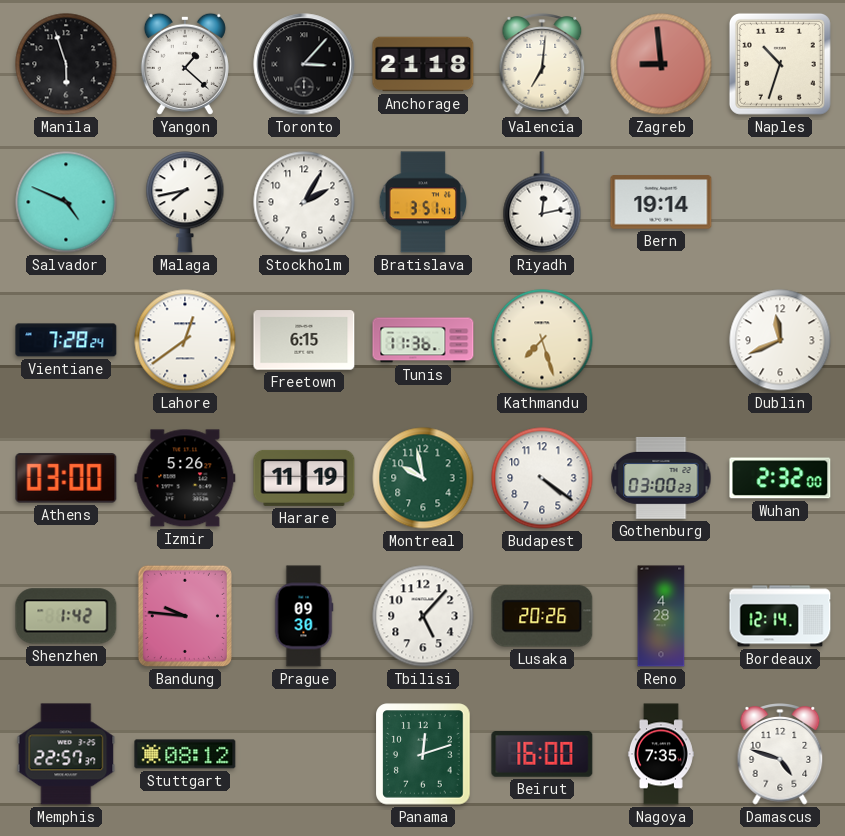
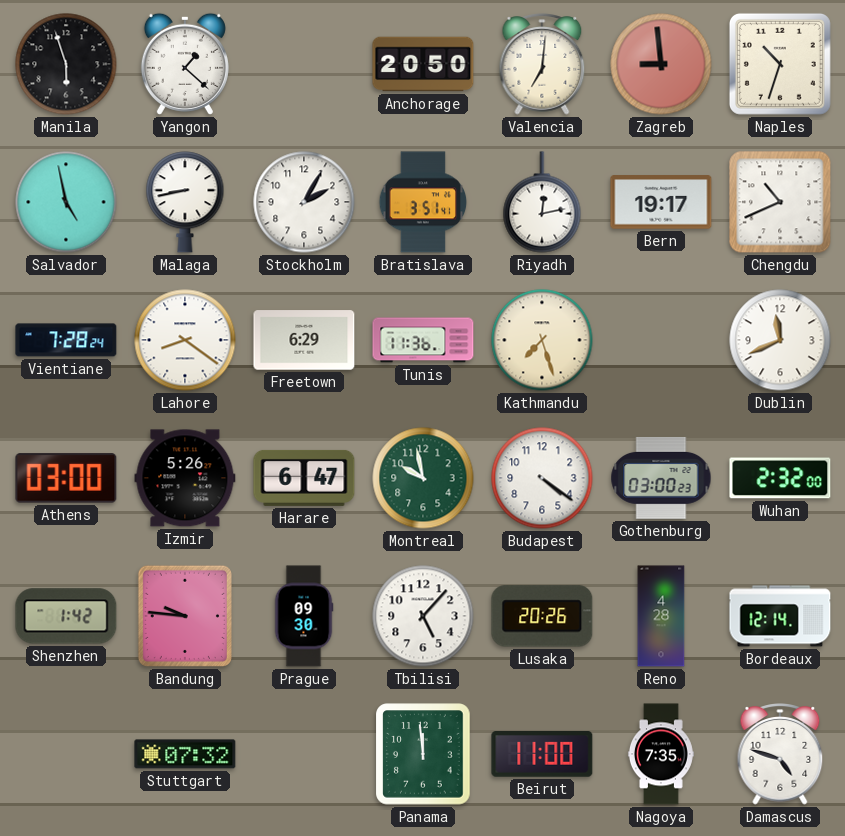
Toronto: 3:07 -> none
Anchorage: 21:18 -> 20:50
Salvador: 4:49 -> 4:58
Malaga: 7:43 -> 8:43
Bern: 19:14 -> 19:17
Chengdu: none -> 10:41
Lahore: 12:39 -> 8:21
Freetown: 6:15 -> 6:29
Harare: 11:19 -> 6:47
Memphis: 22:57 -> none
Stuttgart: 08:12 -> 07:32
Panama: 12:12 -> 11:59
Beirut: 16:00 -> 11:00
